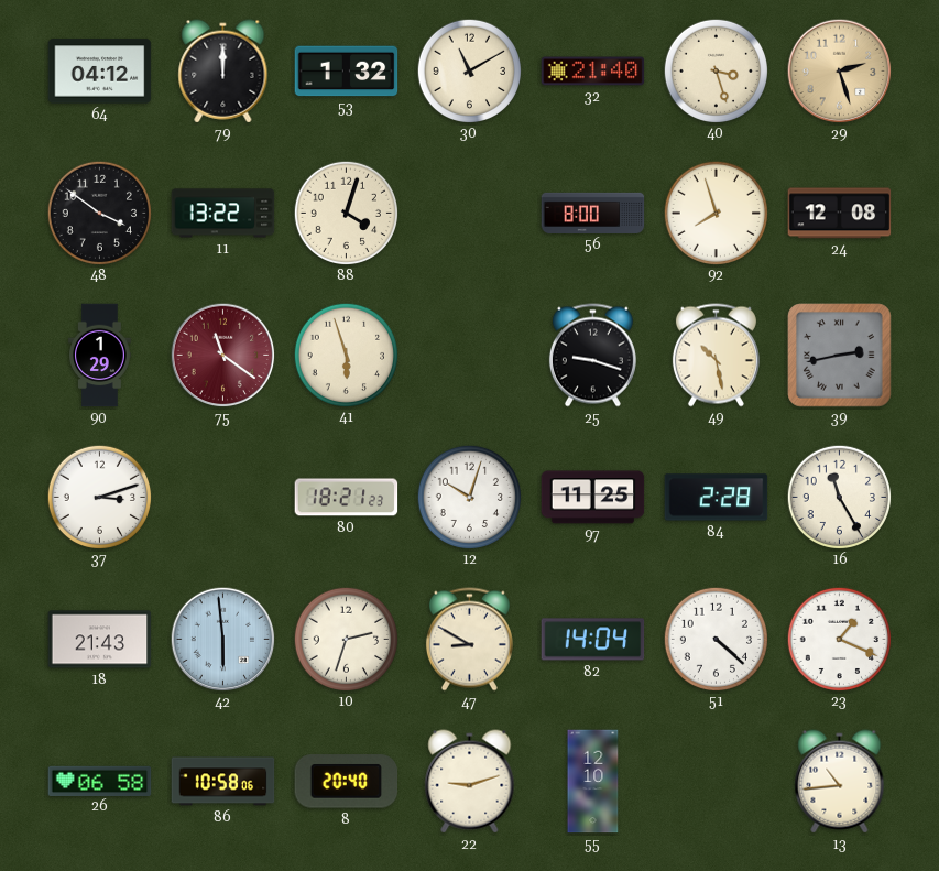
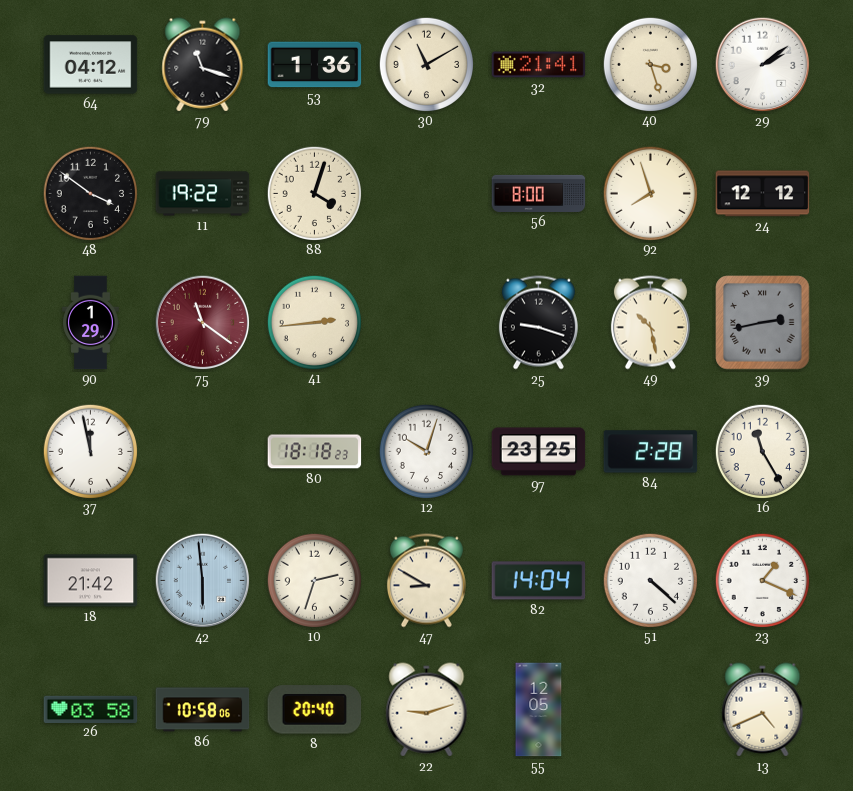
79: 12:00 -> 11:18
53: 1:32 -> 1:36
32: 21:40 -> 21:41
29: 2:27 -> 2:09
29 dial: champagne -> white
11: 13:22 -> 19:22
24: 12:08 -> 12:12
41: 5:57 -> 2:44
37: 3:12 -> 11:58
80: 18:21 -> 18:18
97: 11:25 -> 23:25
18: 21:43 -> 21:42
26: 06:58 -> 03:58
55: 12:10 -> 12:05
13: 10:44 -> 4:41
